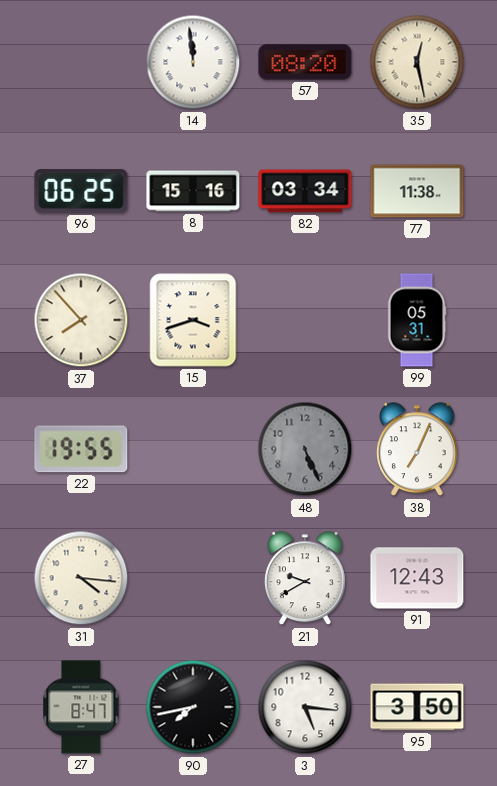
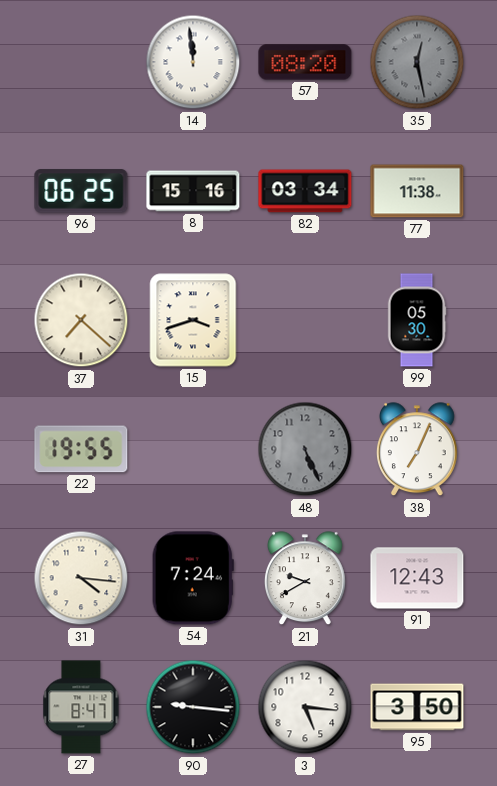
35 dial: cream -> grey
37: 7:53 -> 7:22
99: 05:31 -> 05:30
54: none -> 7:24
90: 7:43 -> 9:16
